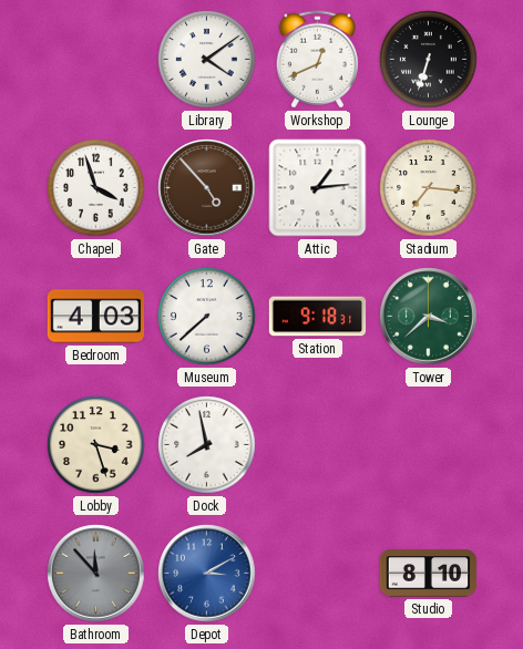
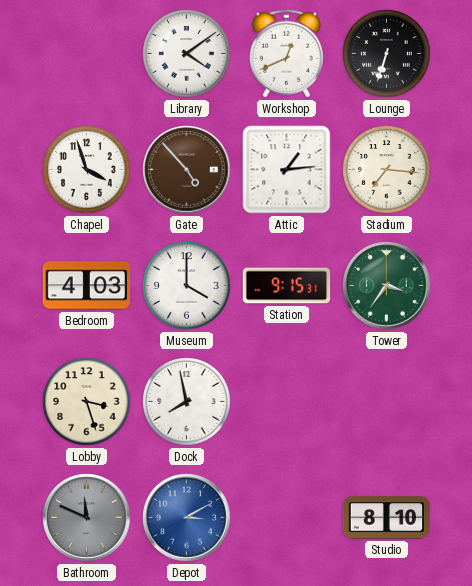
Museum: 7:38 -> 4:00
Station: 9:18 -> 9:15
Tower: 3:38 -> 3:36
Bathroom: 11:53 -> 11:49
